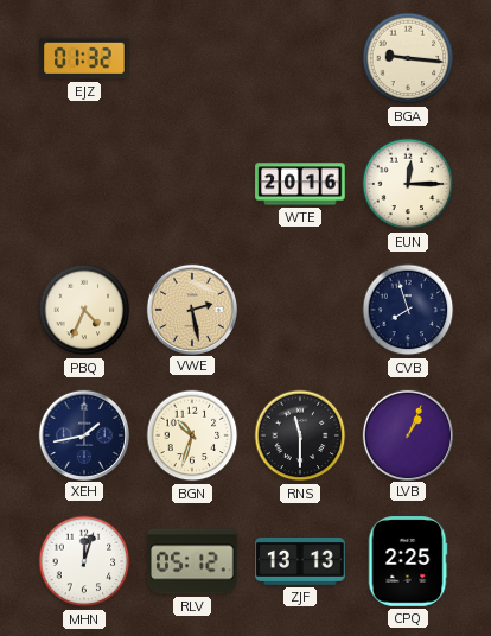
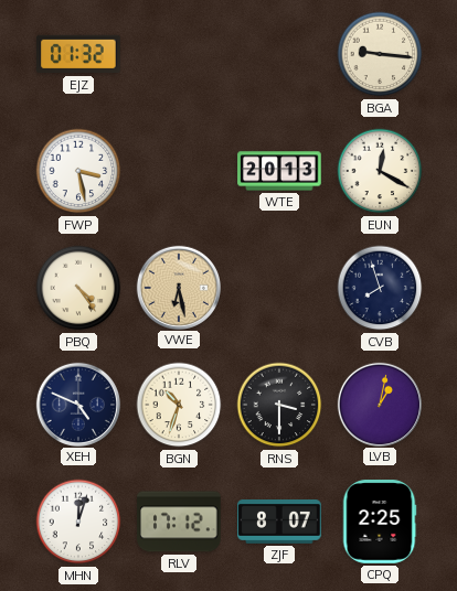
FWP: none -> 3:28
WTE: 20:16 -> 20:13
EUN: 12:15 -> 12:20
PBQ: 4:34 -> 4:24
VWE: 2:28 -> 6:28
XEH: 1:43 -> 4:49
RNS: 11:30 -> 3:30
LVB: 1:04 -> 1:02
RLV: 05:12 -> 17:12
ZJF: 13:13 -> 8:07
